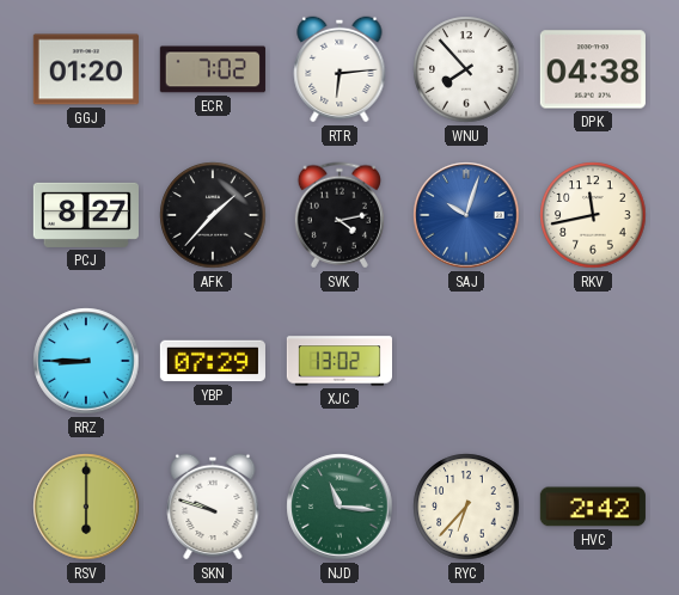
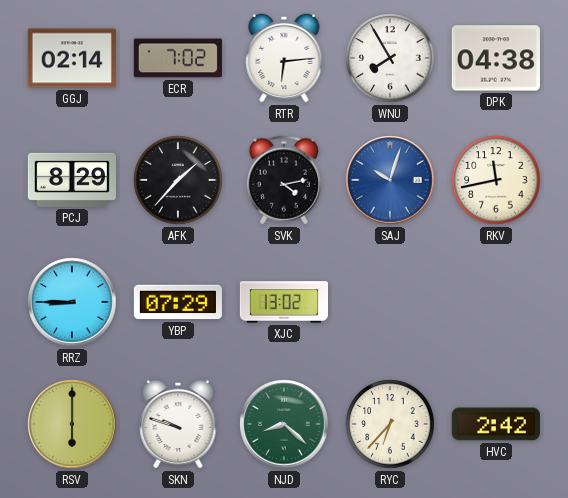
GGJ: 01:20 -> 02:14
WNU: 7:53 -> 7:55
PCJ: 8:27 -> 8:29
NJD: 11:16 -> 8:22
